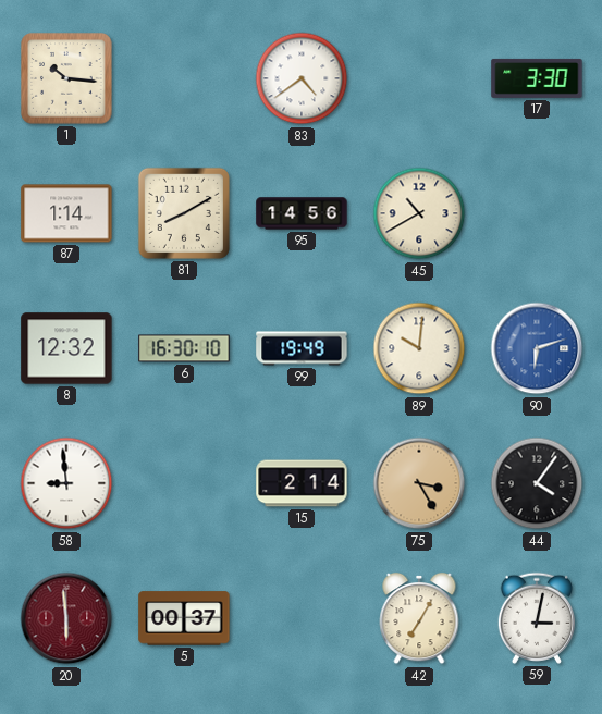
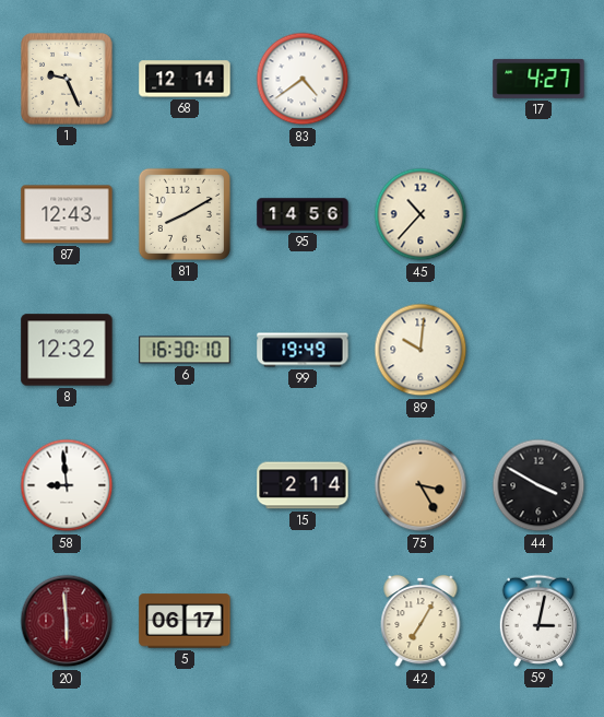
1: 10:16 -> 9:26
68: none -> 12:14
17: 3:30 -> 4:27
87: 1:14 -> 12:43
45: 10:40 -> 10:37
90: 6:12 -> none
44: 4:06 -> 3:50
5: 00:37 -> 06:17
